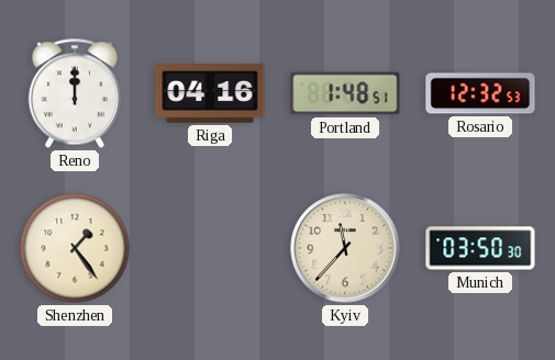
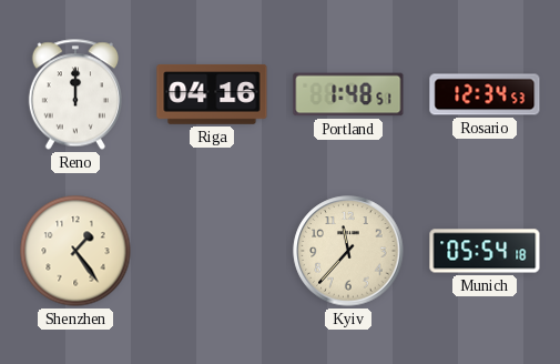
Rosario: 12:32 -> 12:34
Munich: 03:50 -> 05:54
